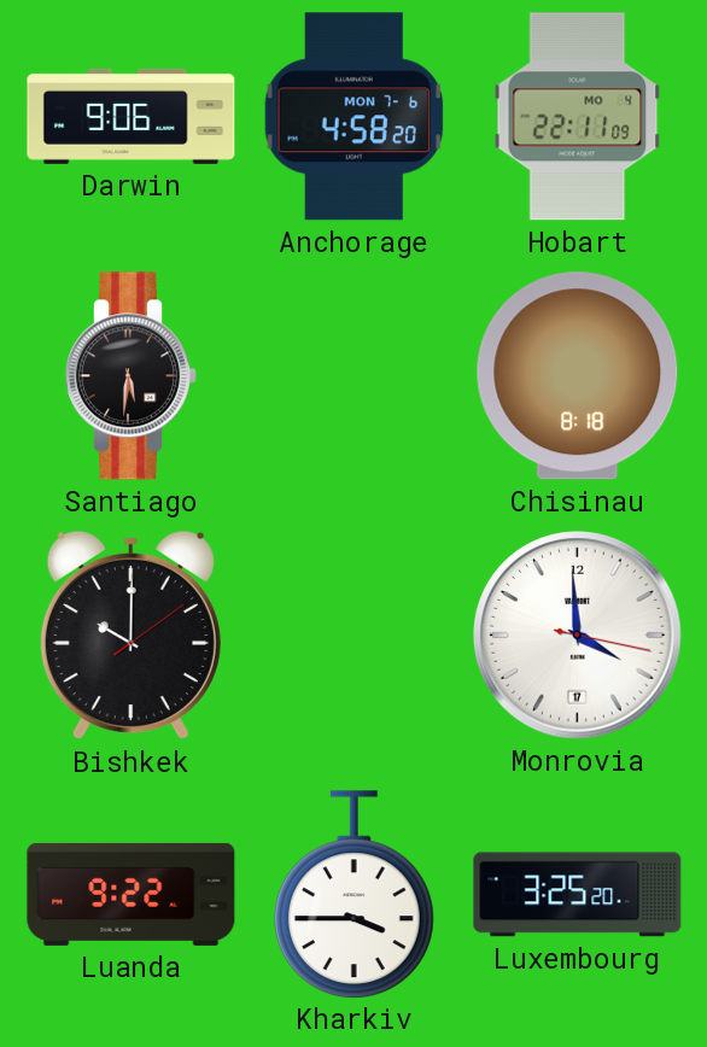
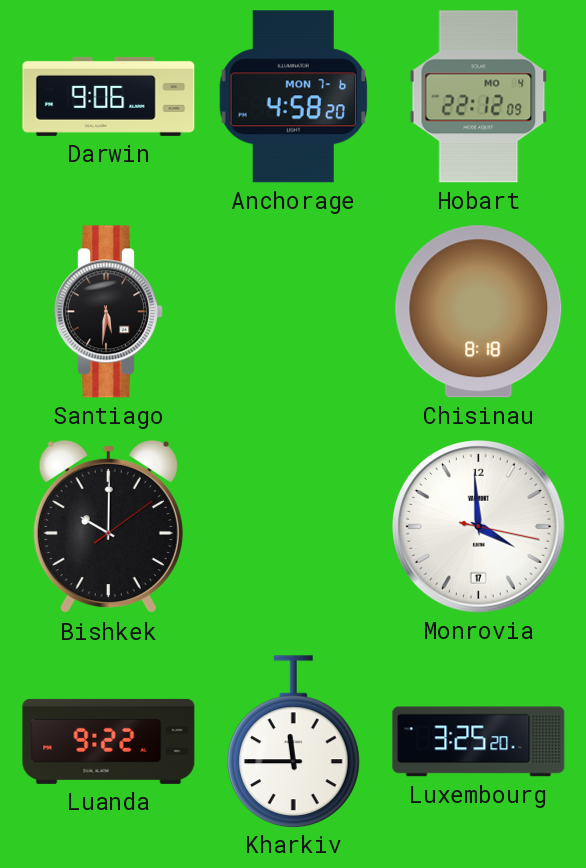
Hobart: 22:11 -> 22:12
Kharkiv: 3:45 -> 11:45
